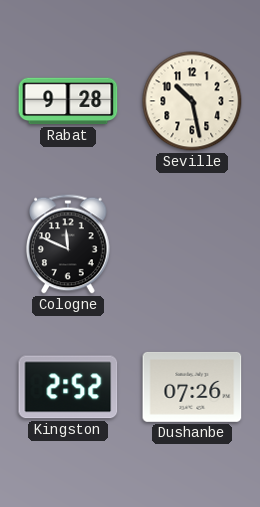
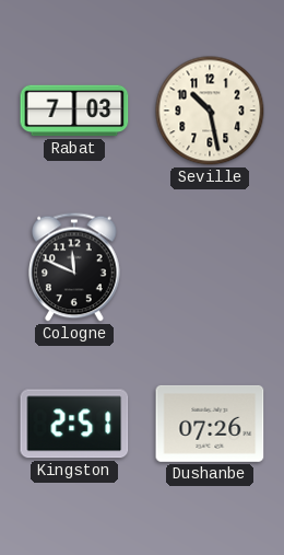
Rabat: 9:28 -> 7:03
Kingston: 2:52 -> 2:51
